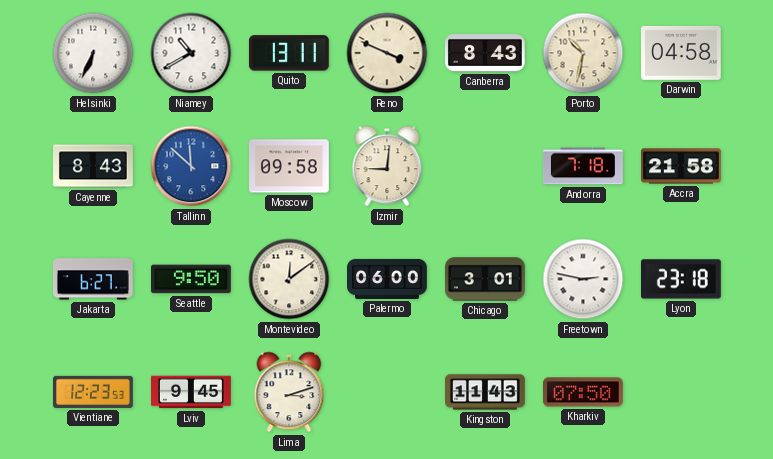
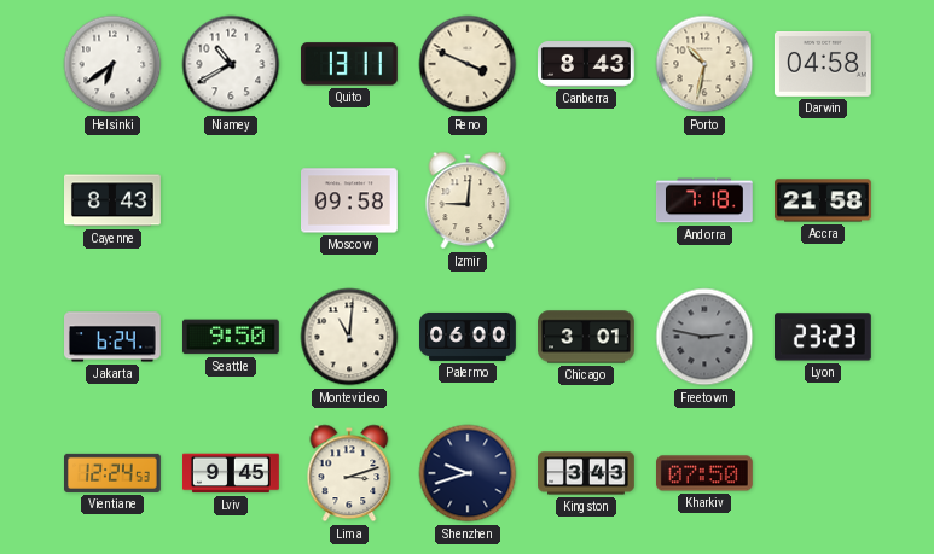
Helsinki: 6:34 -> 6:39
Tallinn: 11:52 -> none
Jakarta: 6:27 -> 6:24
Montevideo: 12:09 -> 11:01
Freetown dial: white -> grey
Lyon: 23:18 -> 23:23
Vientiane: 12:23 -> 12:24
Shenzhen: none -> 9:42
Kingston: 11:43 -> 3:43
